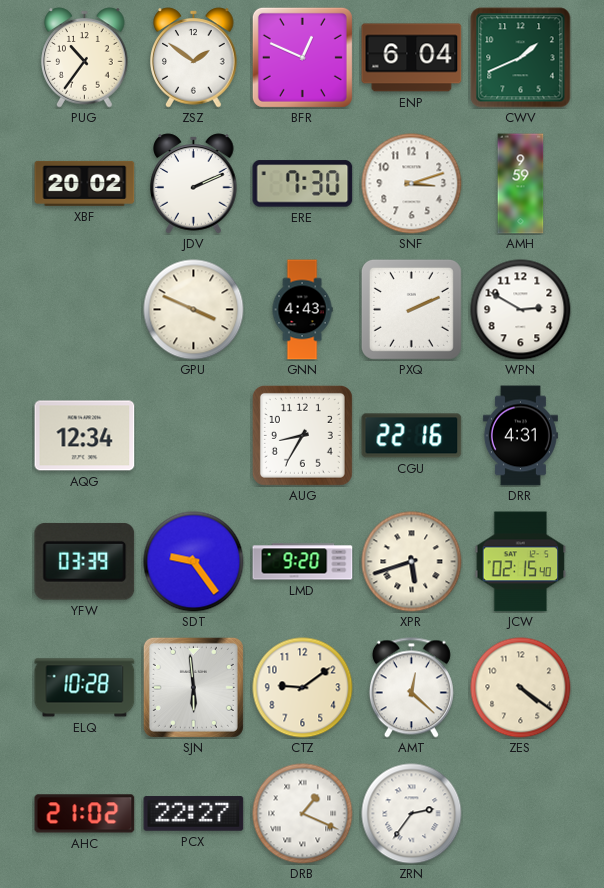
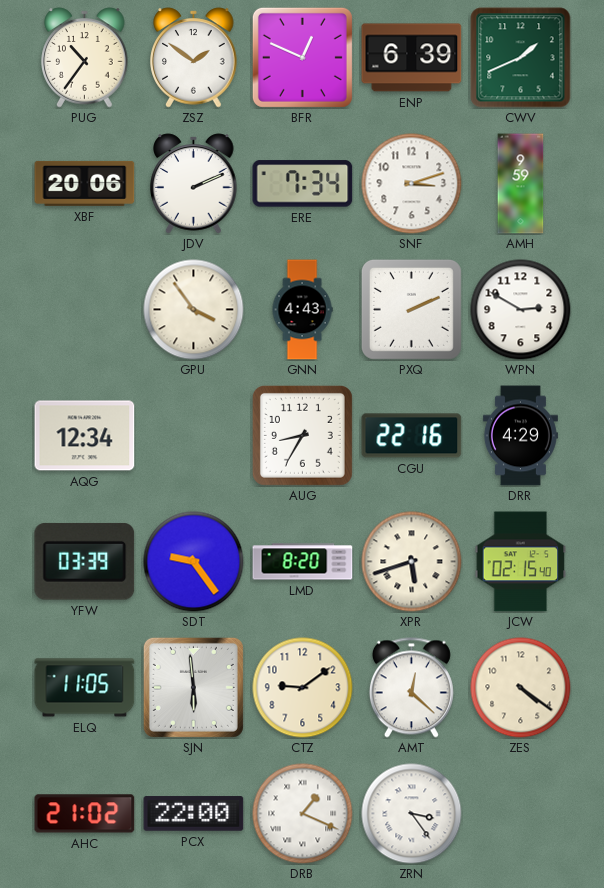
ENP: 6:04 -> 6:39
XBF: 20:02 -> 20:06
ERE: 7:30 -> 7:34
GPU: 3:49 -> 3:54
DRR: 4:31 -> 4:29
LMD: 9:20 -> 8:20
ELQ: 10:28 -> 11:05
PCX: 22:27 -> 22:00
ZRN: 2:36 -> 3:24
